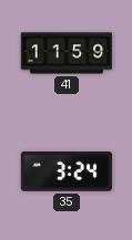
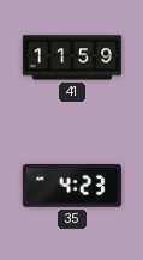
35: 3:24 -> 4:23
